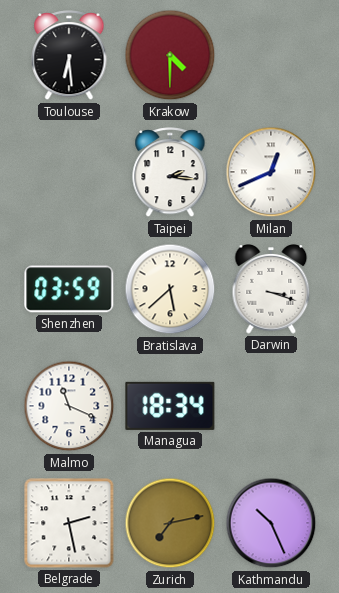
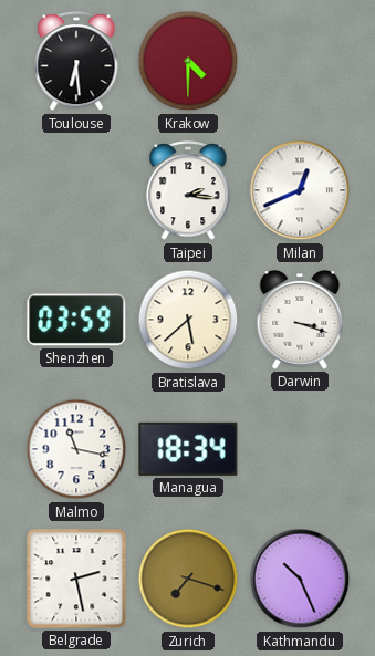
Malmo: 11:19 -> 11:17
Zurich: 7:13 -> 7:18
